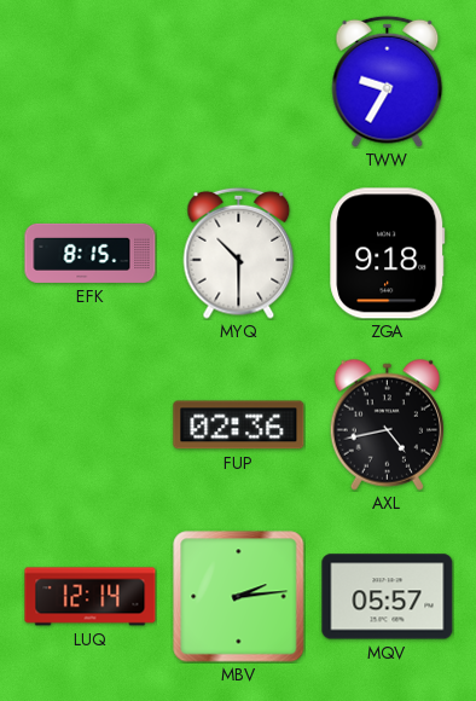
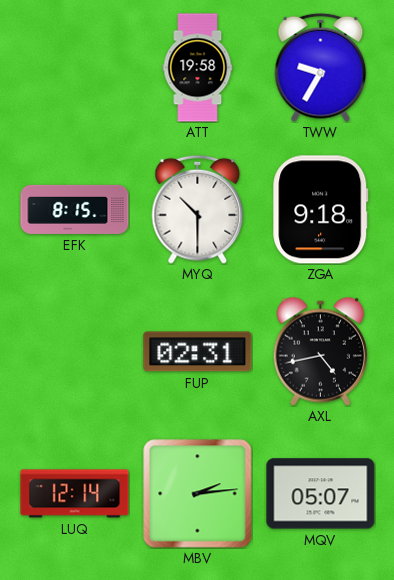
ATT: none -> 19:58
FUP: 02:36 -> 02:31
MQV: 05:57 -> 05:07
